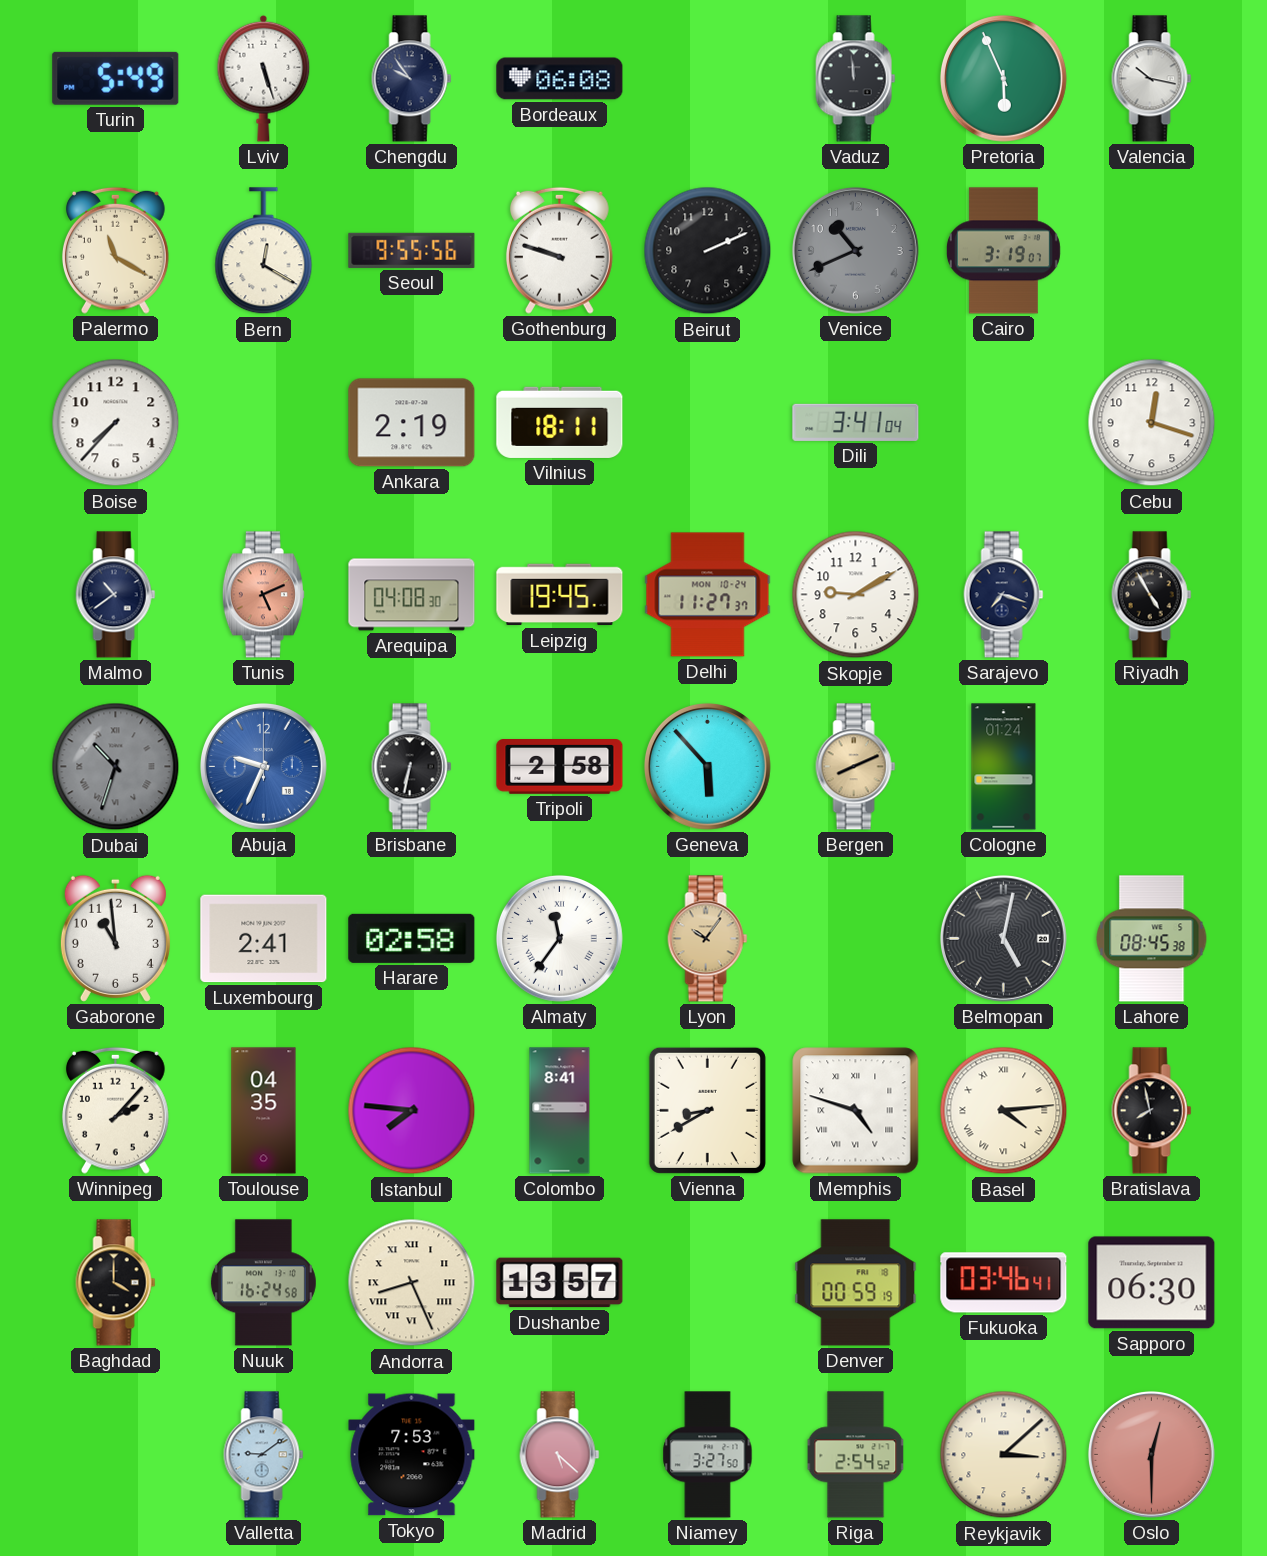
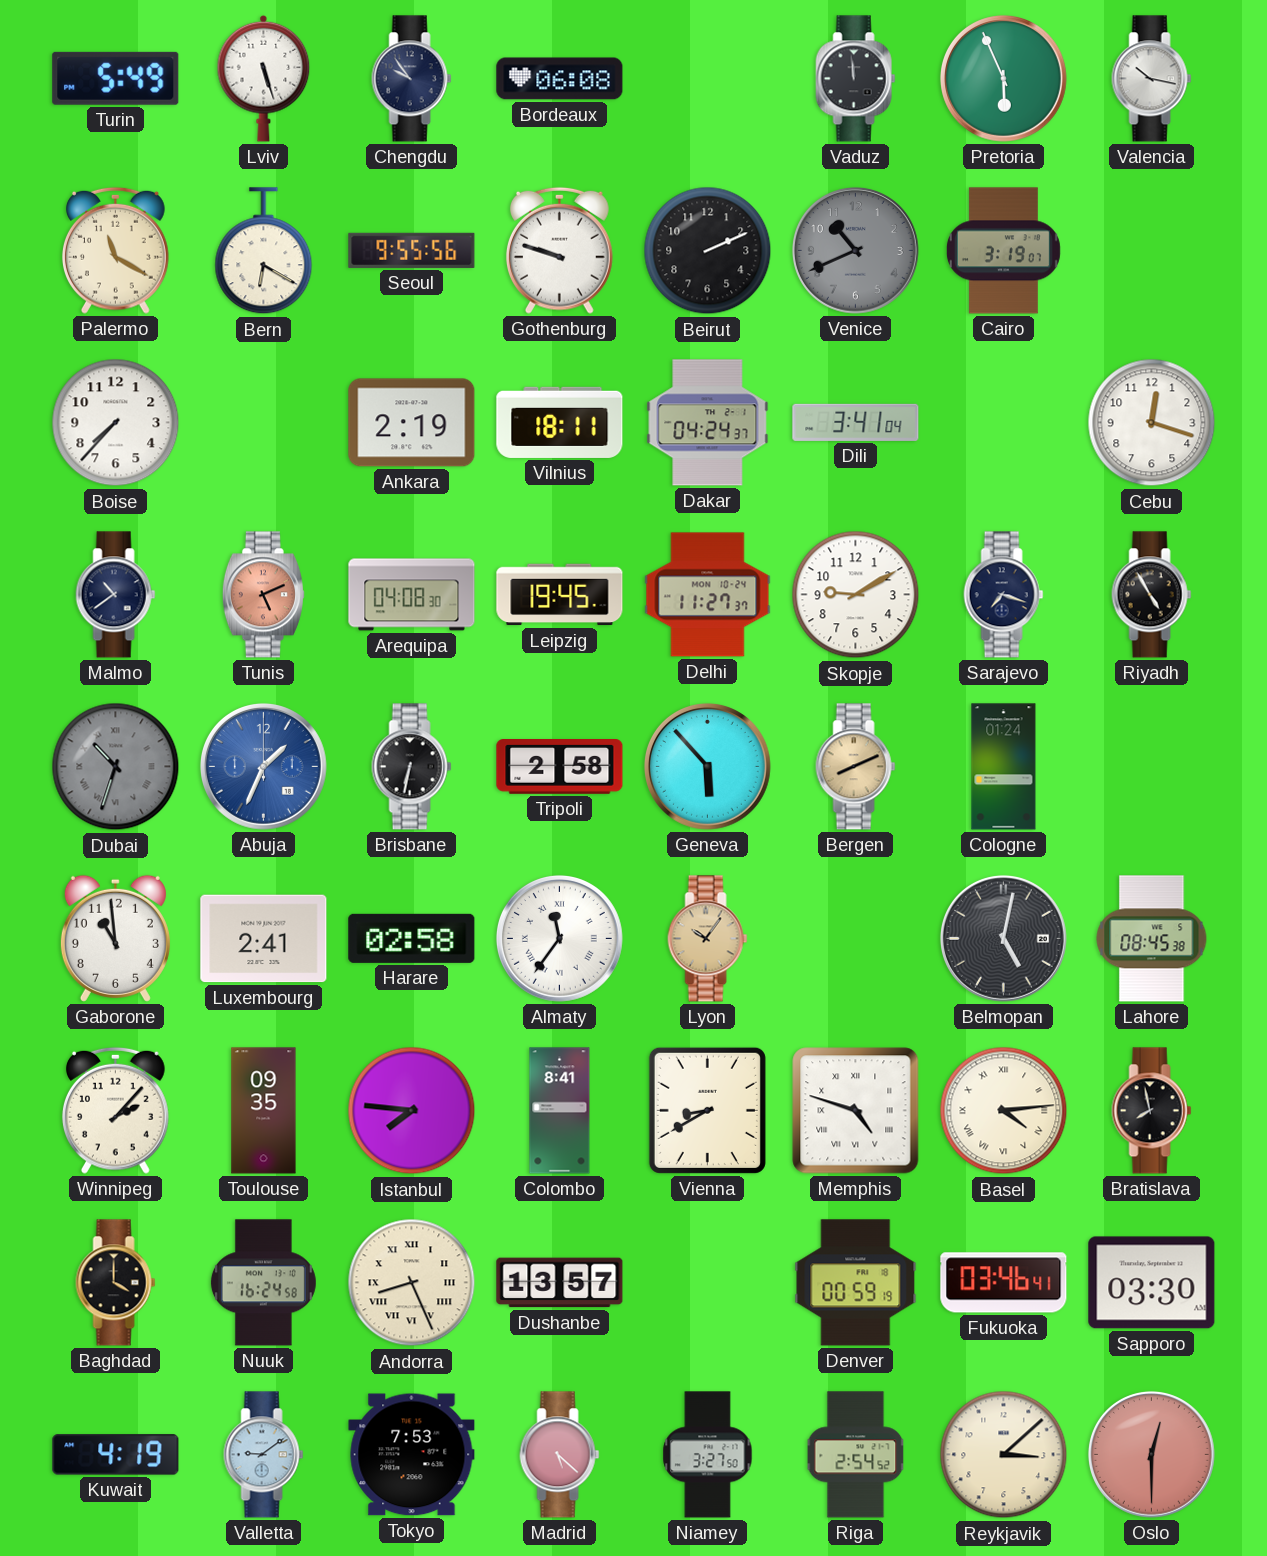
Bern: 12:20 -> 6:20
Dakar: none -> 04:24
Abuja: 9:34 -> 1:34
Toulouse: 04:35 -> 09:35
Sapporo: 06:30 -> 03:30
Kuwait: none -> 4:19
